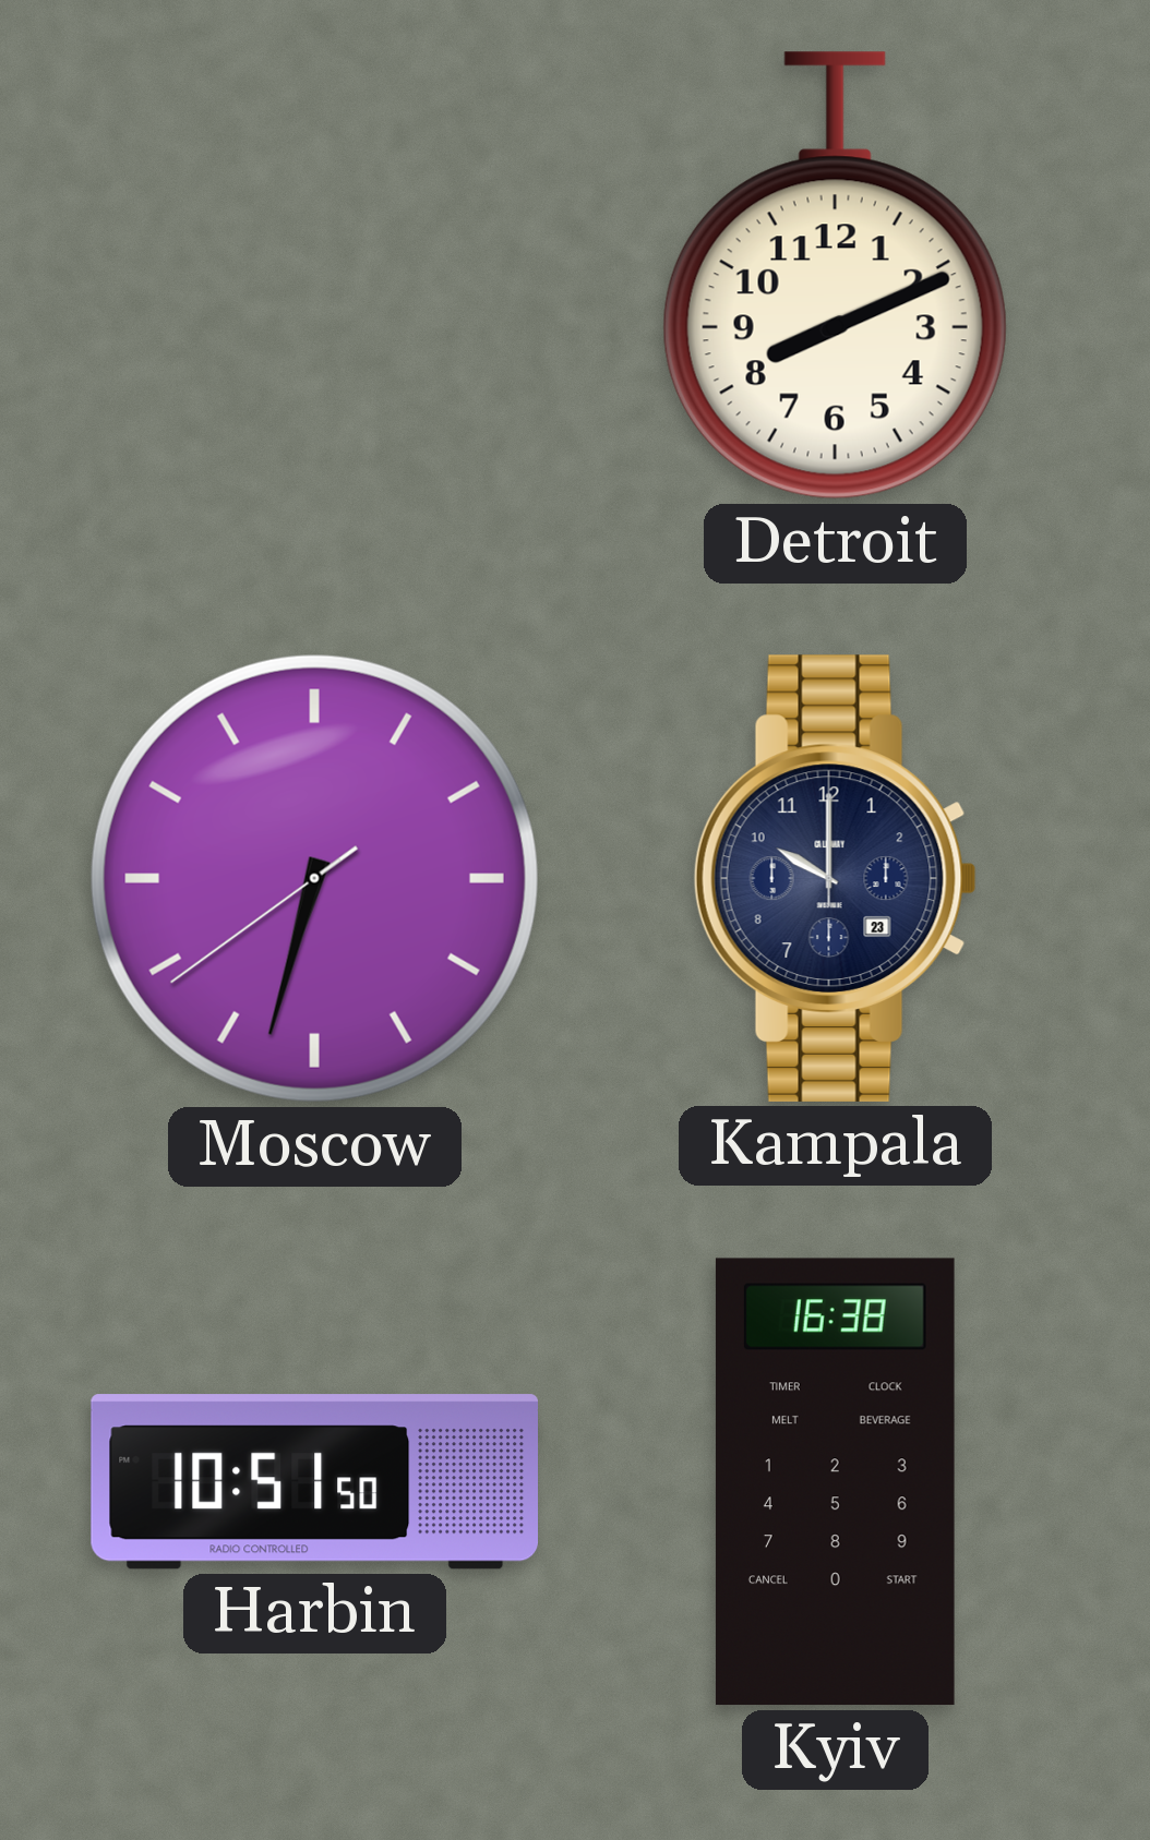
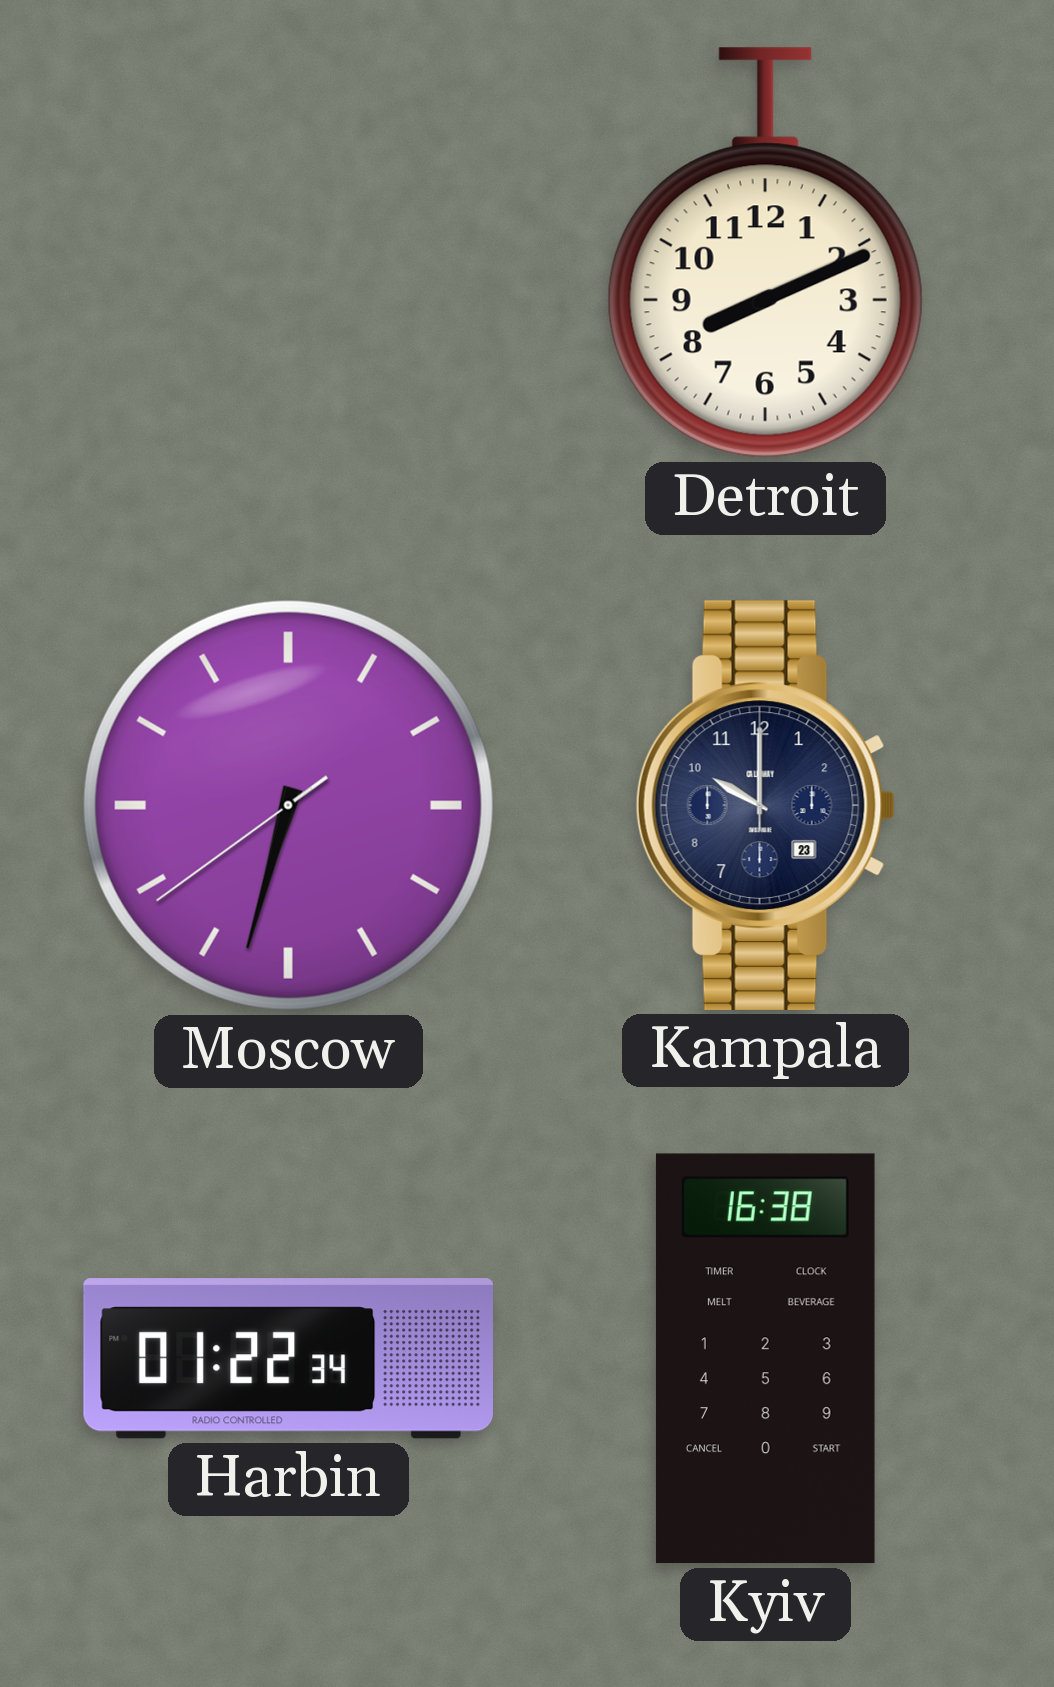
Harbin: 10:51 -> 01:22
